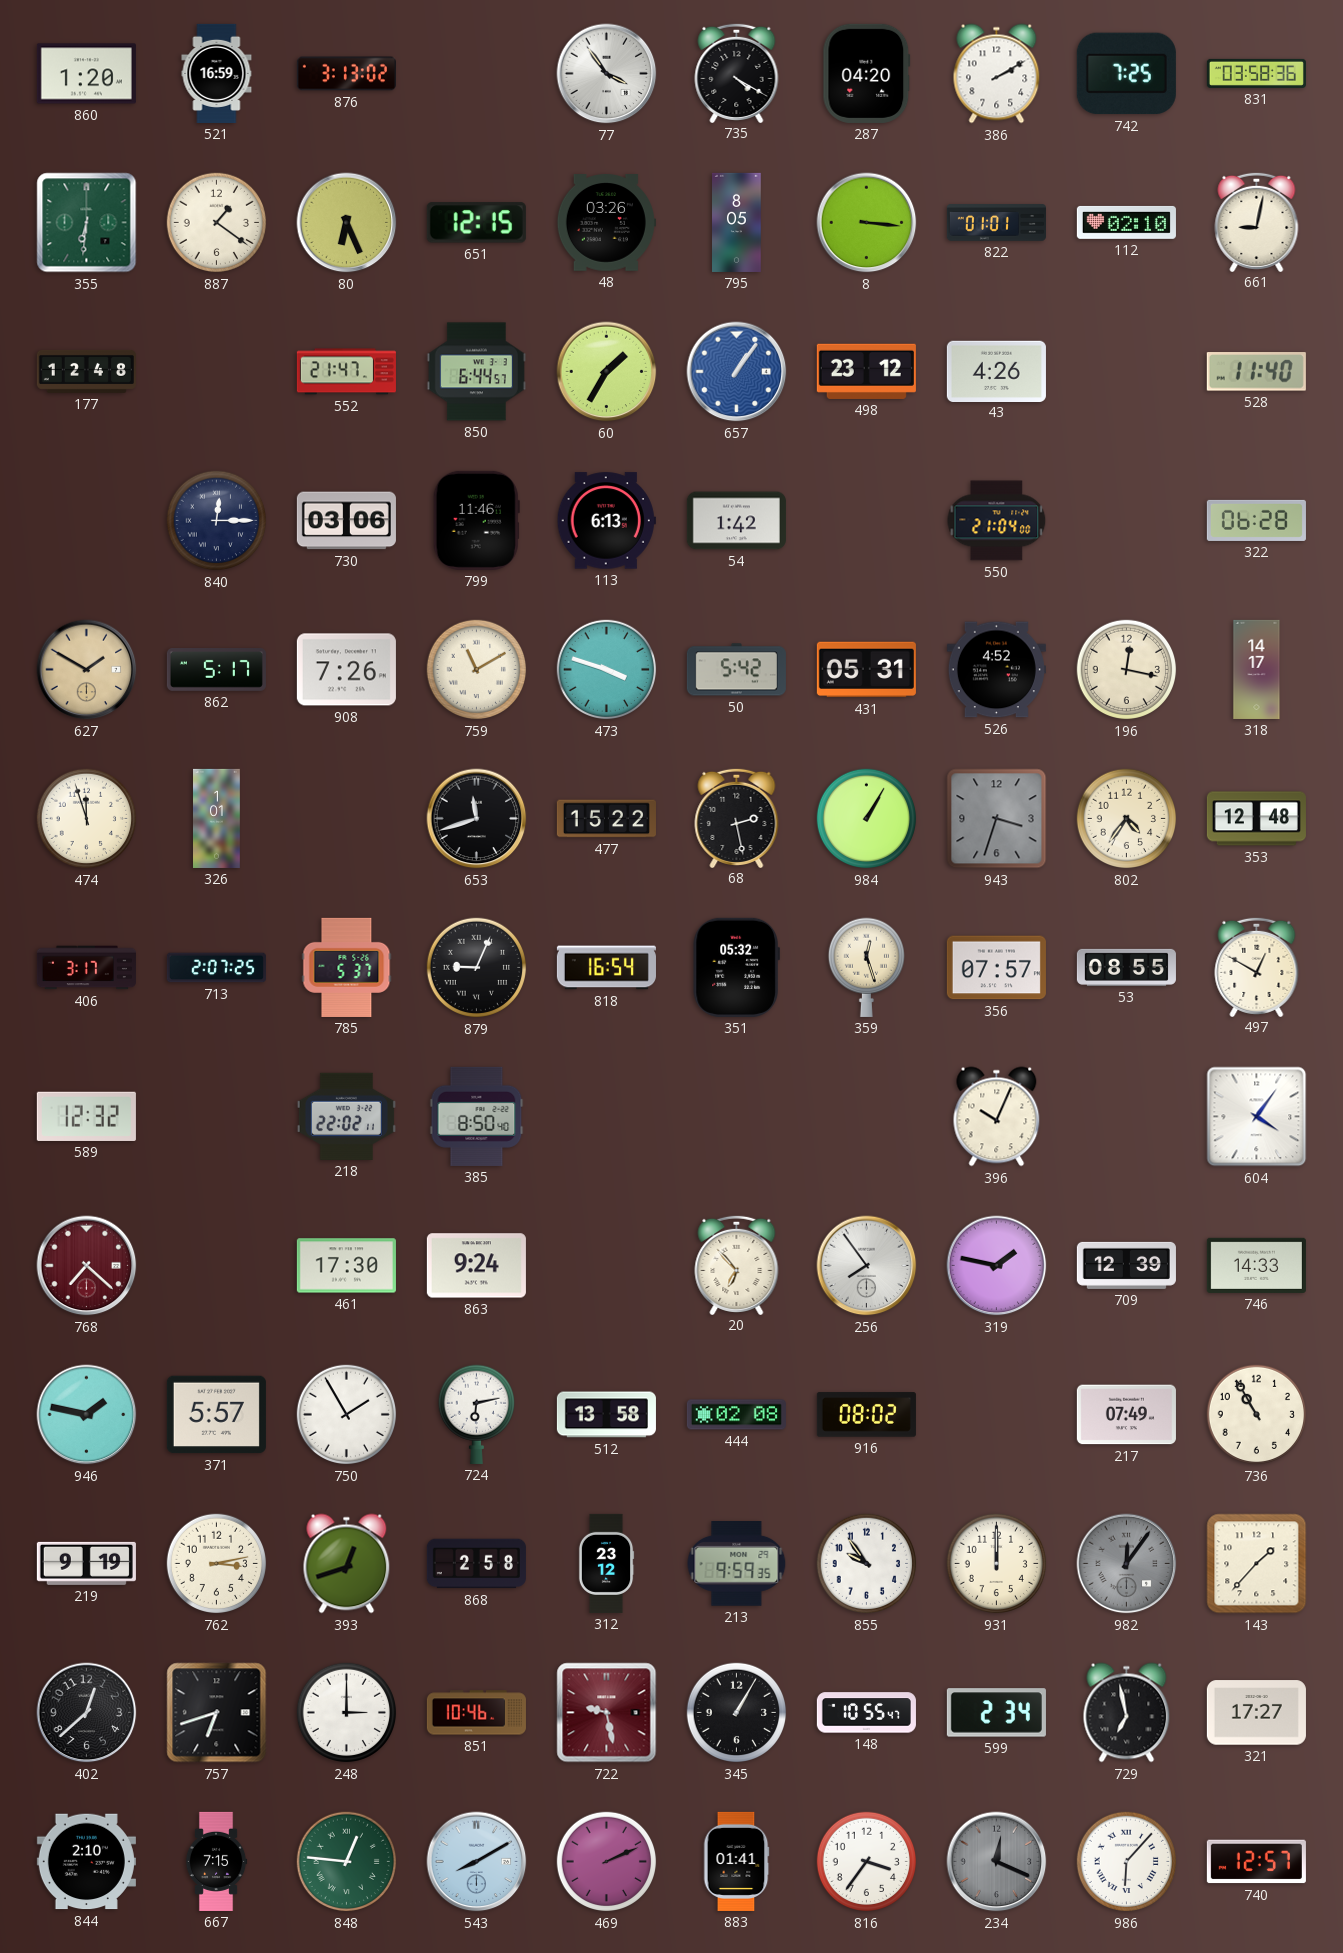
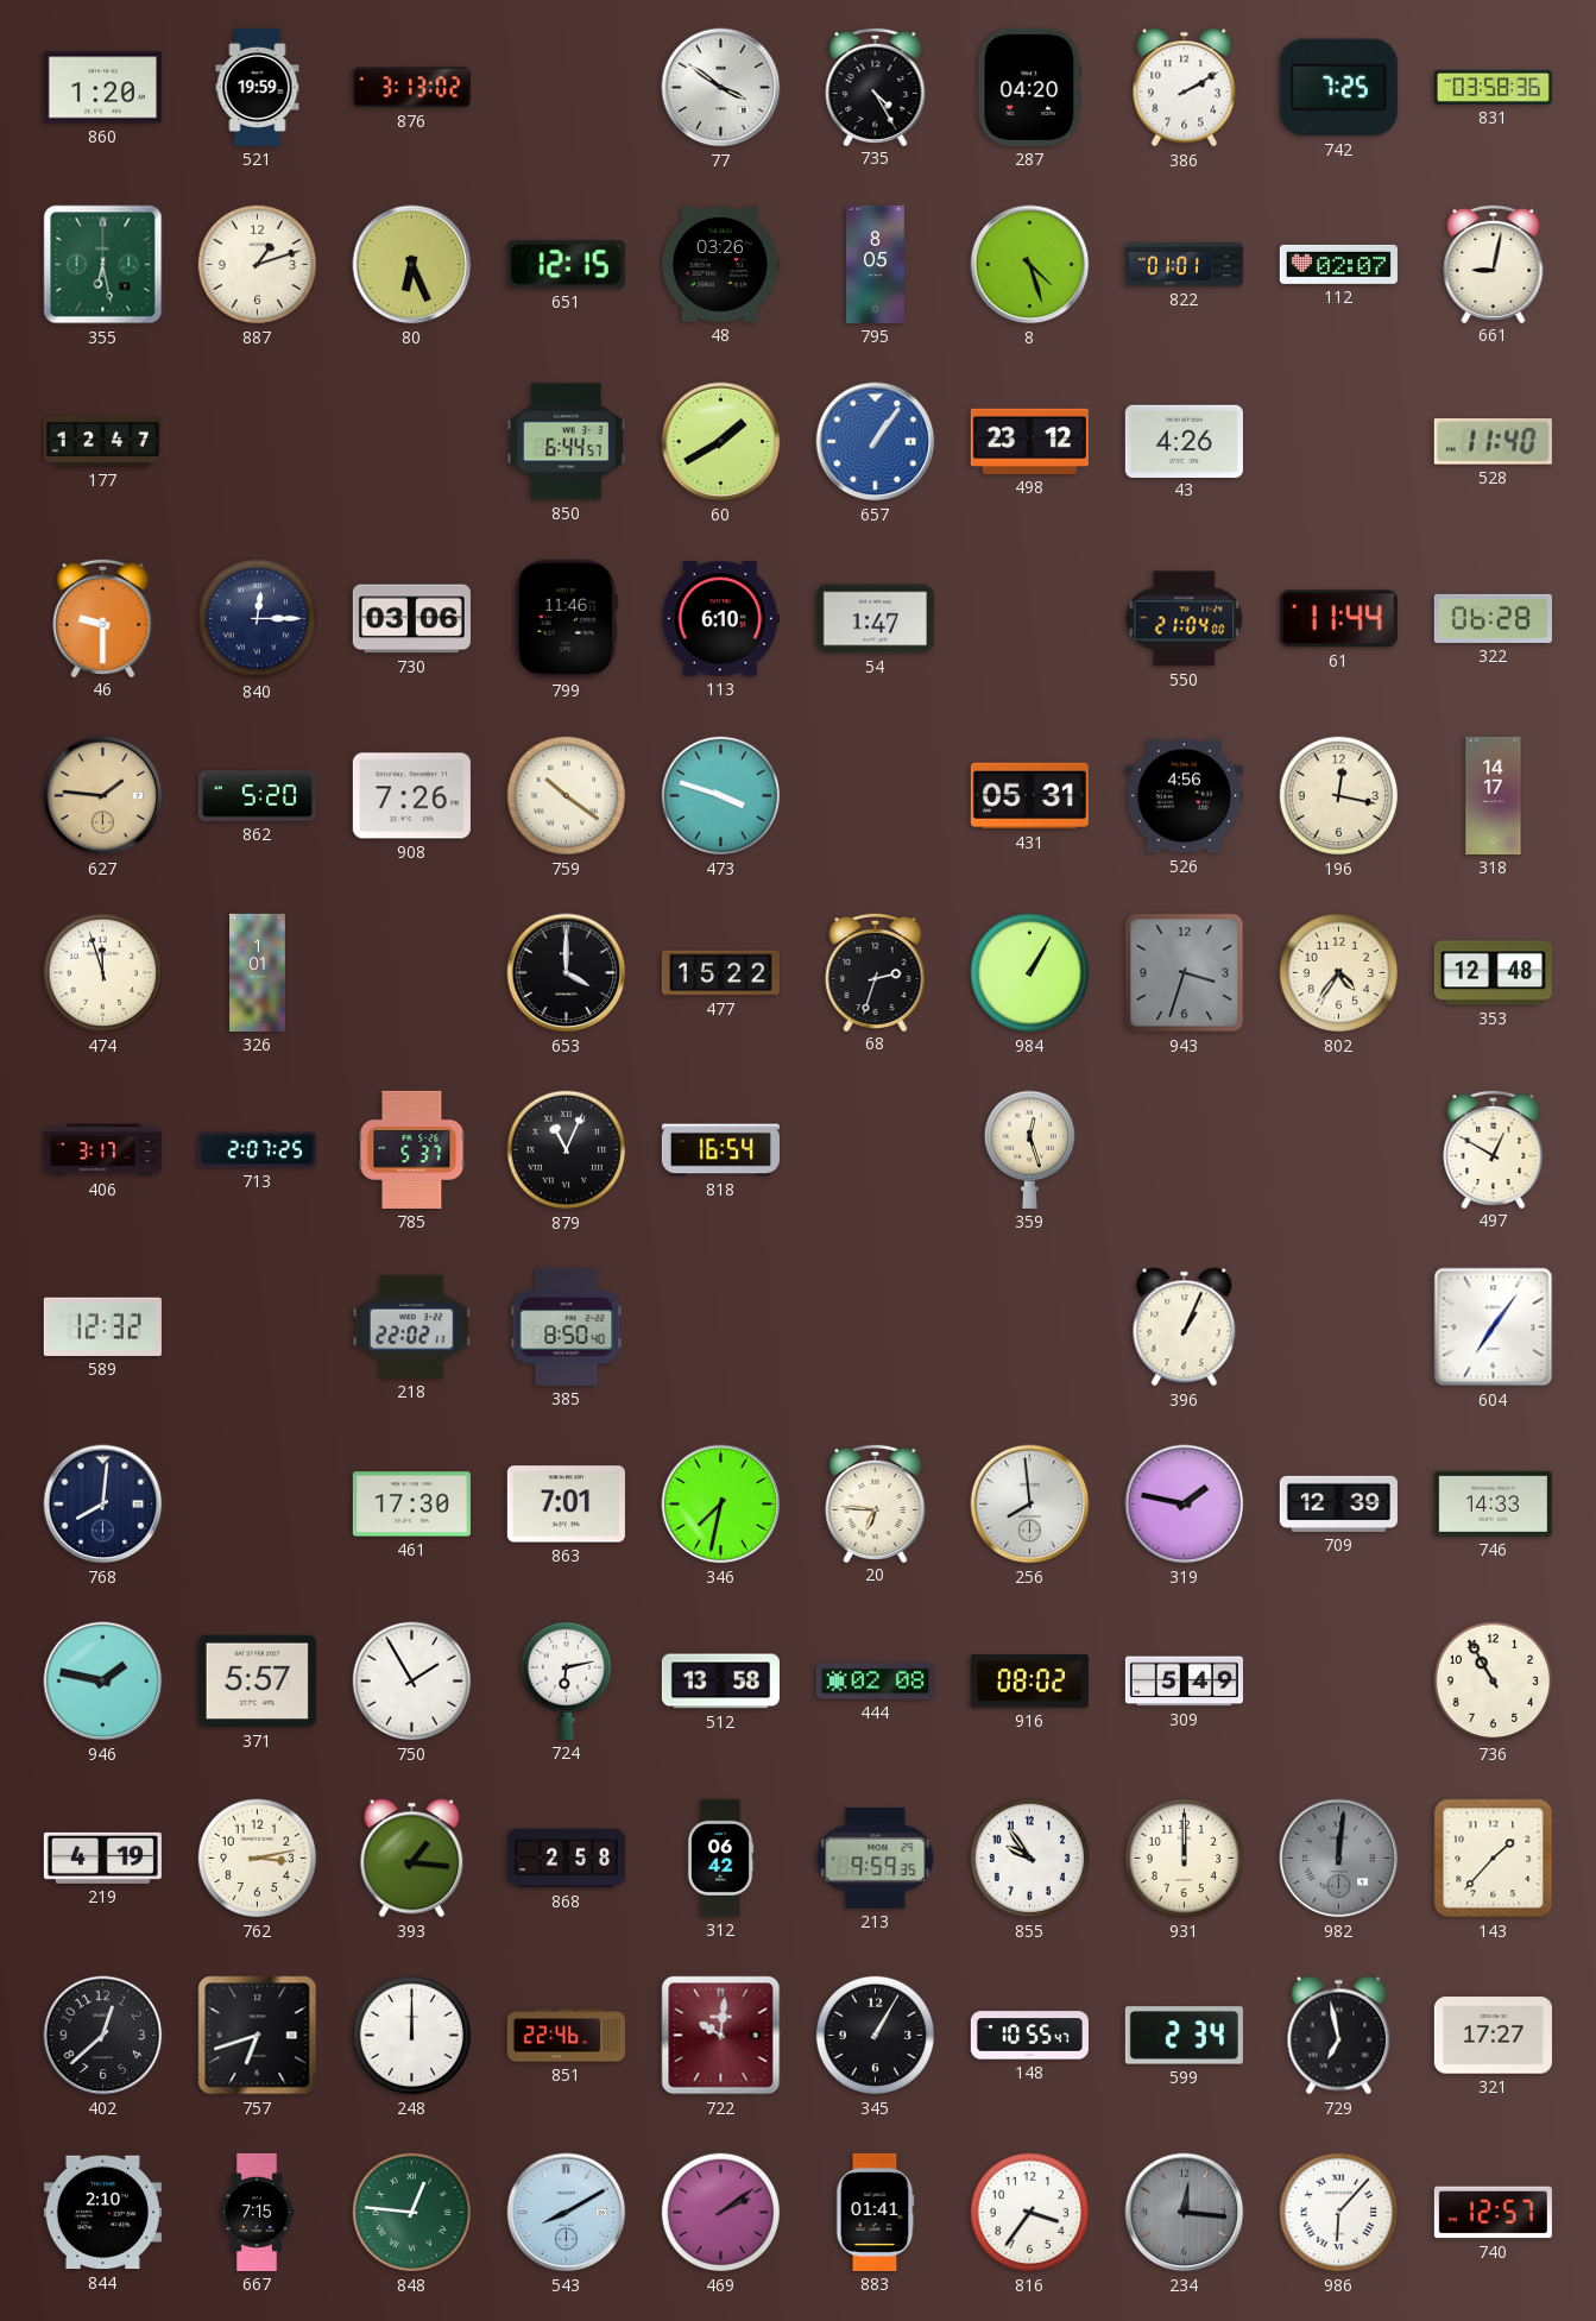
521: 16:59 -> 19:59
77: 3:54 -> 3:51
735: 4:20 -> 4:25
355: 6:31 -> 6:28
887: 1:21 -> 1:12
8: 3:16 -> 4:27
112: 02:10 -> 02:07
177: 12:48 -> 12:47
552: 21:47 -> none
60: 1:35 -> 1:40
46: none -> 9:30
113: 6:13 -> 6:10
54: 1:42 -> 1:47
61: none -> 11:44
627: 1:50 -> 1:46
862: 5:17 -> 5:20
759: 11:10 -> 10:21
50: 5:42 -> none
526: 4:52 -> 4:56
653: 11:42 -> 4:00
68: 2:28 -> 2:33
879: 9:04 -> 11:04
351: 05:32 -> none
356: 07:57 -> none
53: 08:55 -> none
396: 10:04 -> 1:04
604: 4:06 -> 7:06
768: 7:22 -> 8:01
768 dial: burgundy -> navy
863: 9:24 -> 7:01
346: none -> 7:32
20: 6:53 -> 6:46
256: 7:54 -> 7:59
309: none -> 5:49
217: 07:49 -> none
219: 9:19 -> 4:19
393: 12:42 -> 1:16
312: 23:12 -> 06:42
982: 12:06 -> 12:01
248: 3:00 -> 12:00
851: 10:46 -> 22:46
722: 9:28 -> 10:01
469: 2:11 -> 2:09
234: 12:19 -> 12:16
